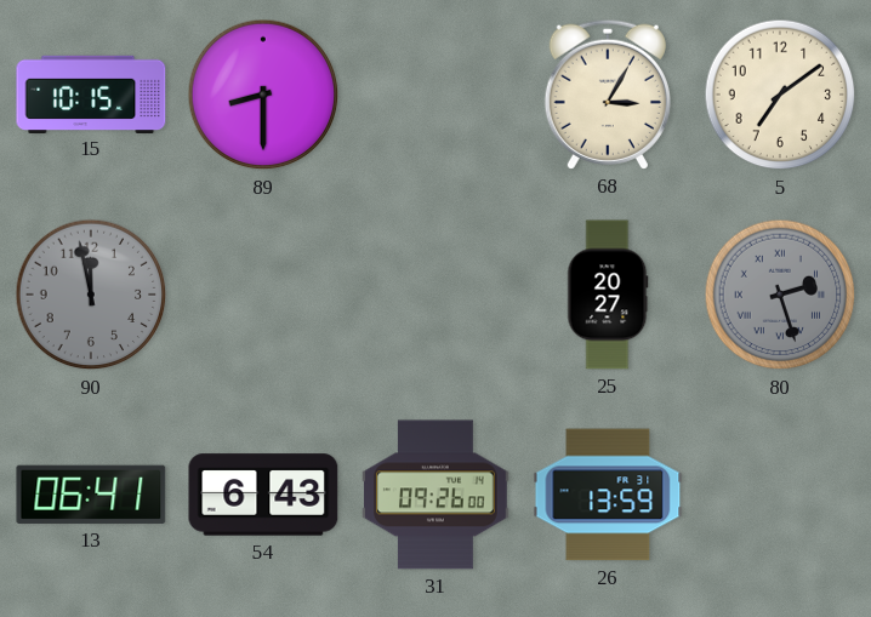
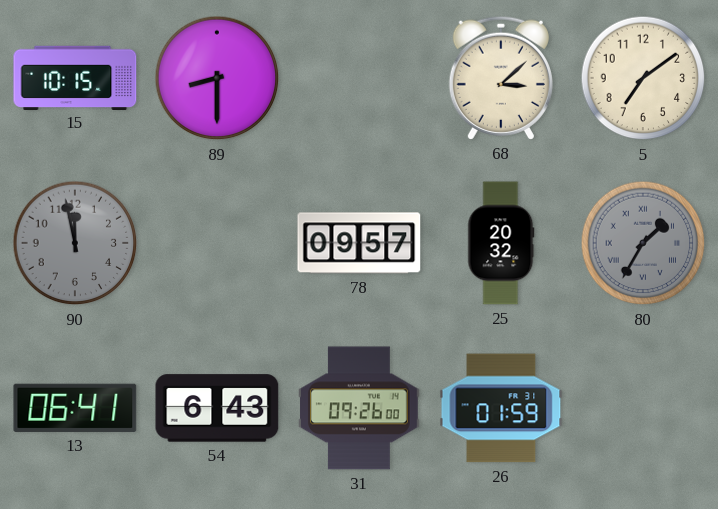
68: 3:05 -> 3:08
78: none -> 09:57
25: 20:27 -> 20:32
80: 2:27 -> 1:35
26: 13:59 -> 01:59
